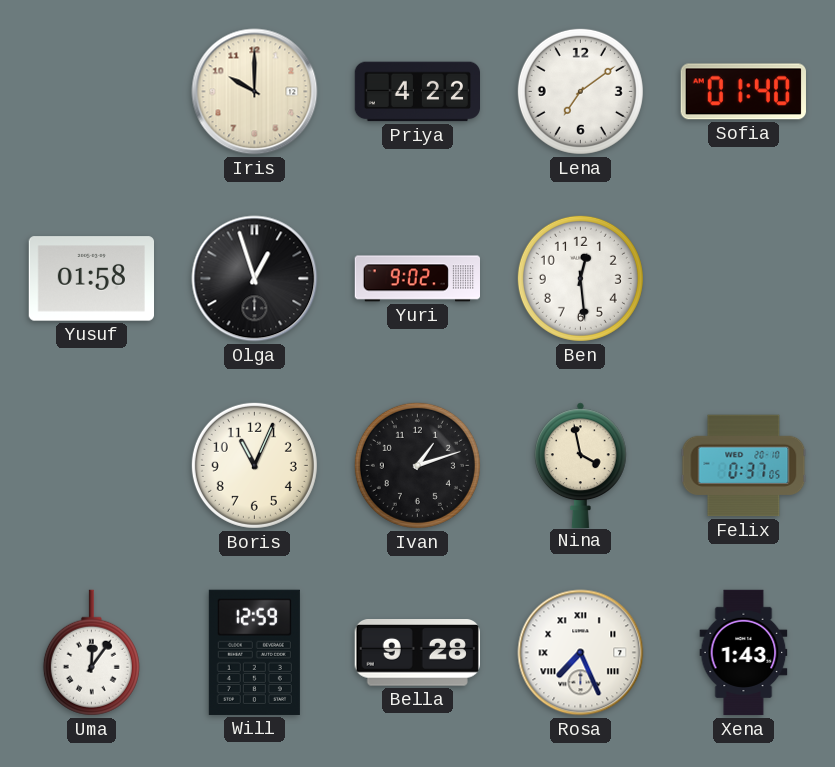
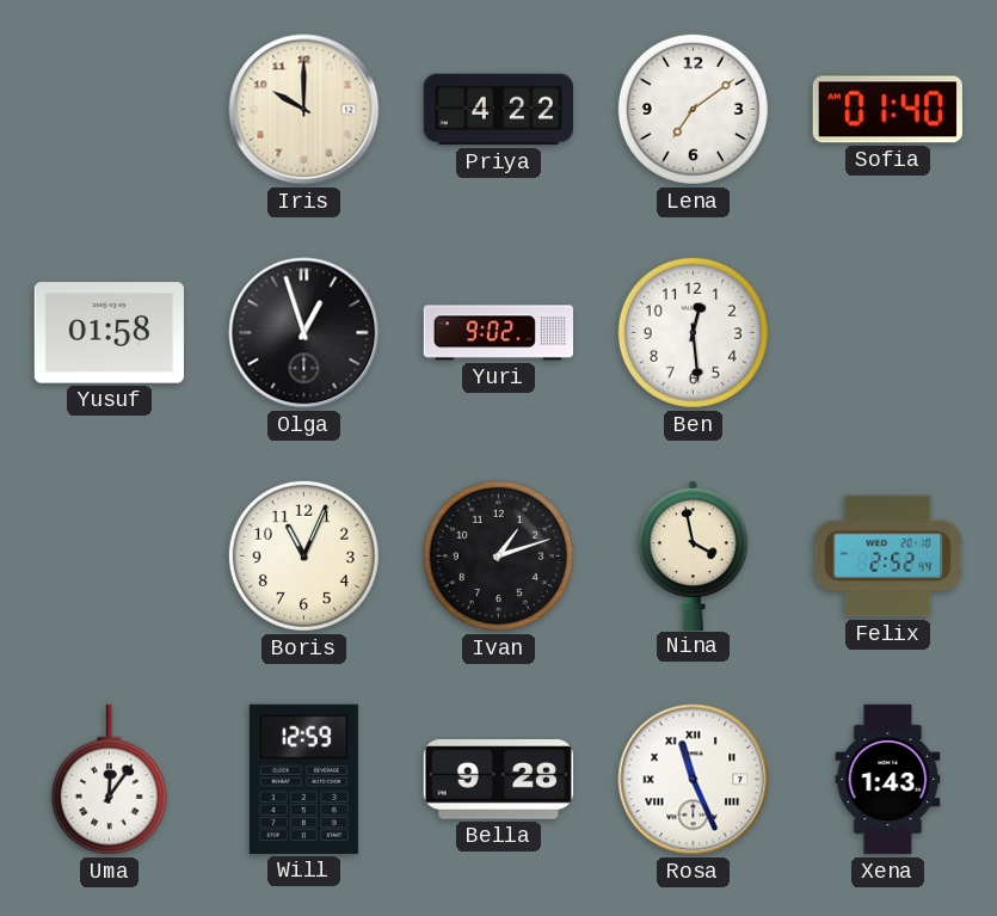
Felix: 0:37 -> 2:52
Rosa: 7:26 -> 11:26
